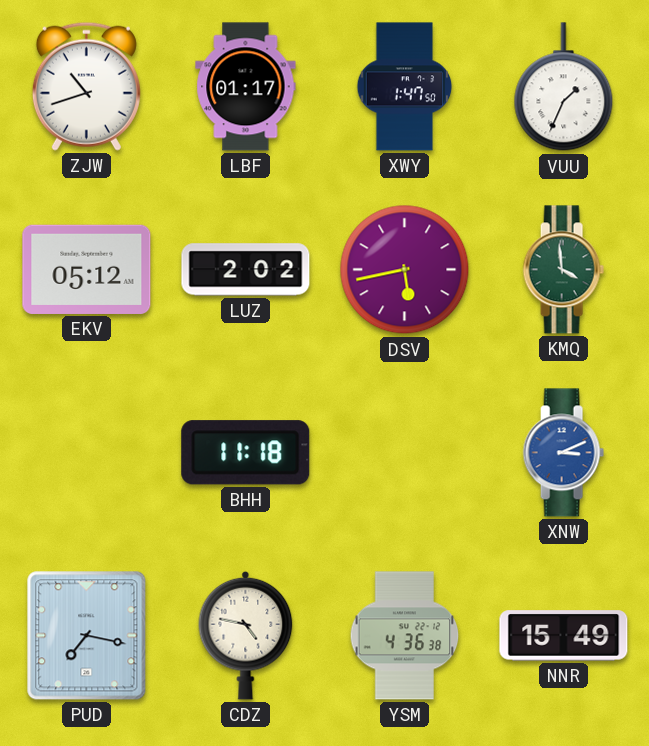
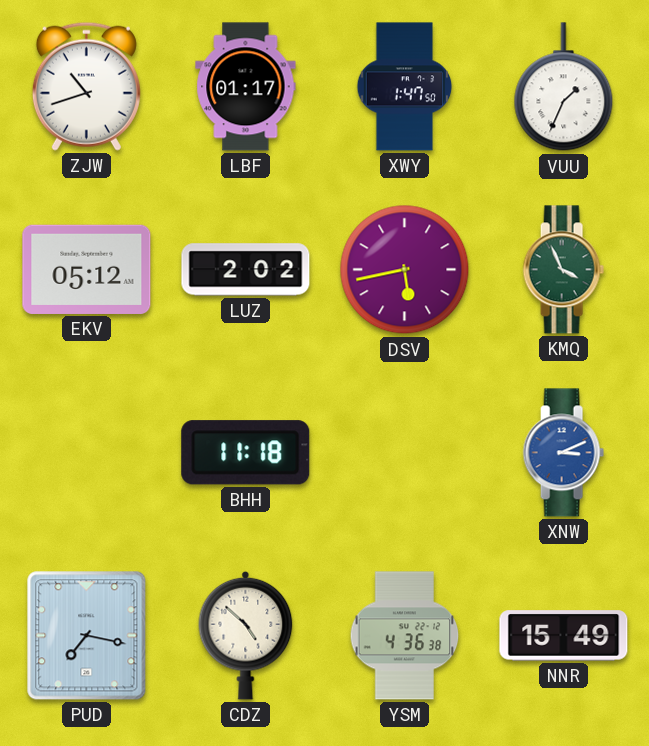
KMQ: 3:59 -> 3:56
CDZ: 4:47 -> 4:52
